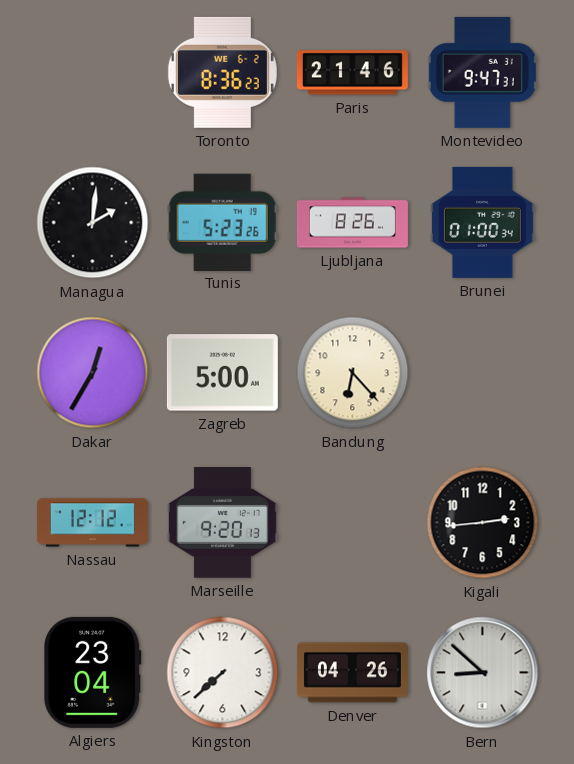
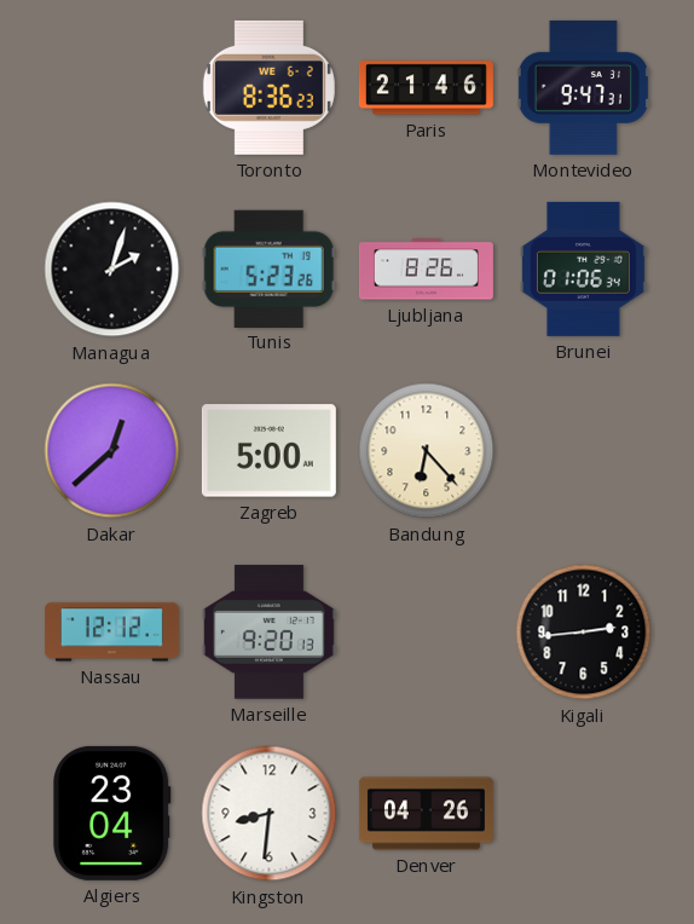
Managua: 2:01 -> 2:03
Brunei: 01:00 -> 01:06
Dakar: 12:35 -> 12:38
Kingston: 7:38 -> 8:31
Bern: 8:52 -> none
